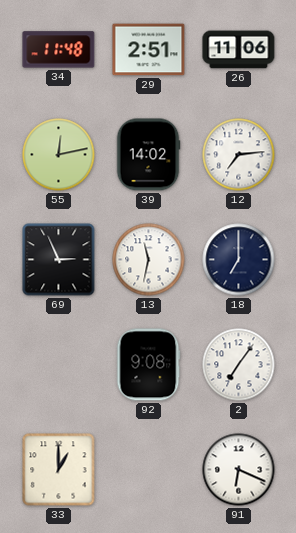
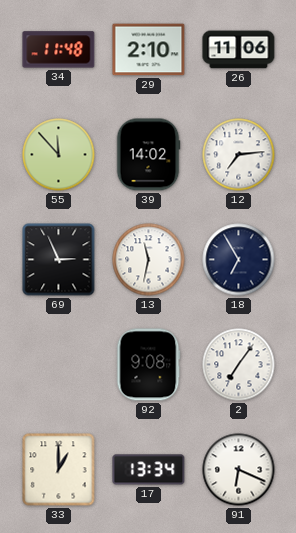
29: 2:51 -> 2:10
55: 12:13 -> 11:53
18: 7:00 -> 6:55
17: none -> 13:34
